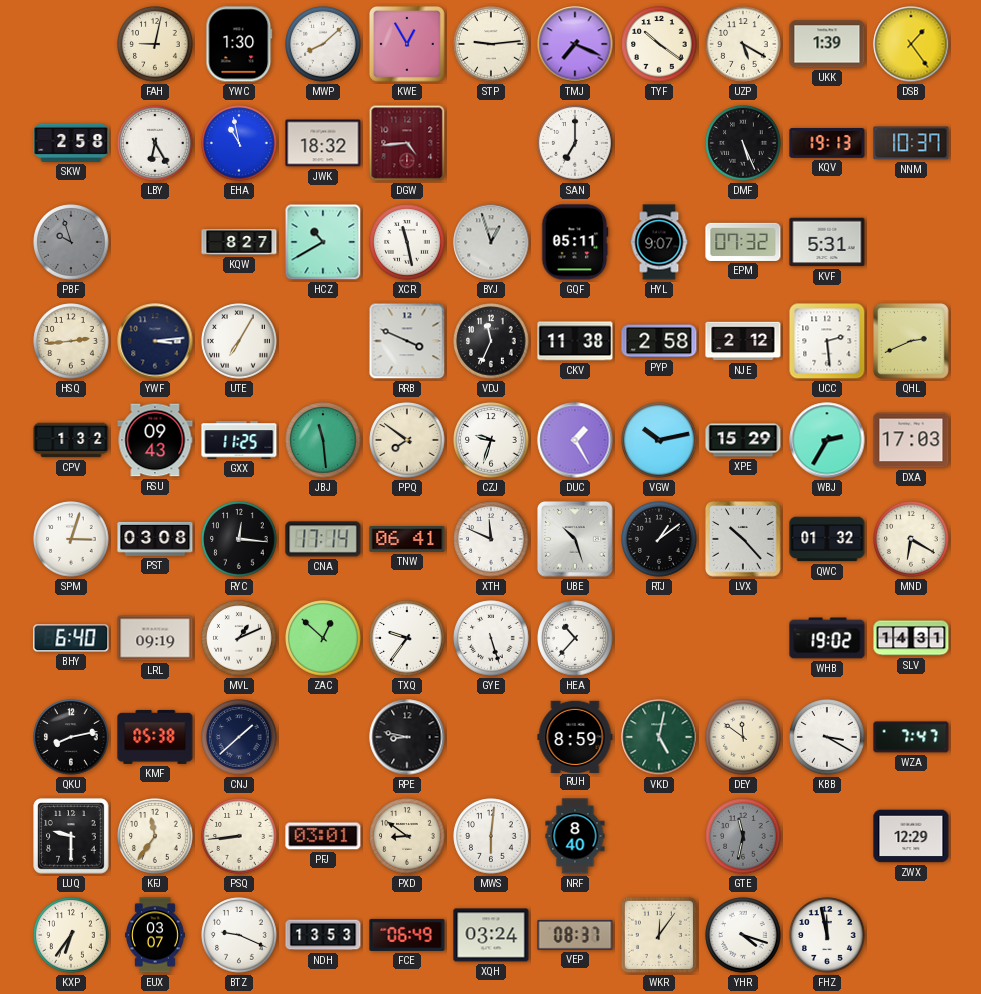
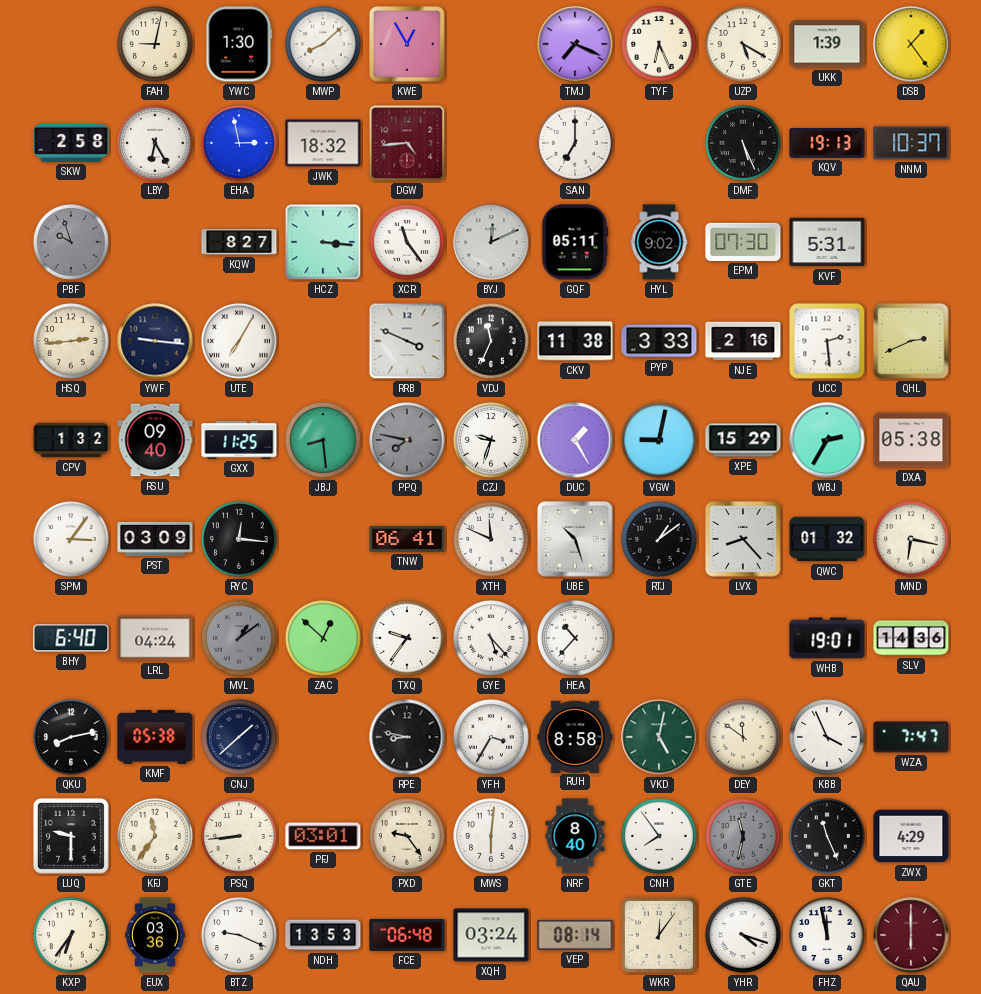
STP: 9:14 -> none
TYF: 10:21 -> 6:26
EHA: 10:58 -> 2:58
HCZ: 10:40 -> 3:16
XCR: 11:28 -> 11:24
BYJ: 12:57 -> 12:11
HYL: 9:07 -> 9:02
EPM: 07:32 -> 07:30
YWF: 3:14 -> 9:16
PYP: 2:58 -> 3:33
NJE: 2:12 -> 2:16
RSU: 09:43 -> 09:40
JBJ: 11:29 -> 8:29
PPQ: 7:51 -> 7:47
PPQ dial: cream -> grey
VGW: 10:13 -> 9:02
DXA: 17:03 -> 05:38
SPM: 3:03 -> 3:06
PST: 03:08 -> 03:09
CNA: 17:14 -> none
LVX: 10:23 -> 8:23
MND: 6:20 -> 6:17
LRL: 09:19 -> 04:24
MVL: 1:11 -> 1:09
MVL dial: white -> grey
GYE: 5:27 -> 5:23
WHB: 19:02 -> 19:01
SLV: 14:31 -> 14:36
YFH: none -> 3:35
RUH: 8:59 -> 8:58
KBB: 3:20 -> 3:56
PXD: 8:51 -> 9:24
CNH: none -> 7:54
GKT: none -> 11:26
ZWX: 12:29 -> 4:29
EUX: 03:07 -> 03:36
FCE: 06:49 -> 06:48
VEP: 08:37 -> 08:14
QAU: none -> 6:00
